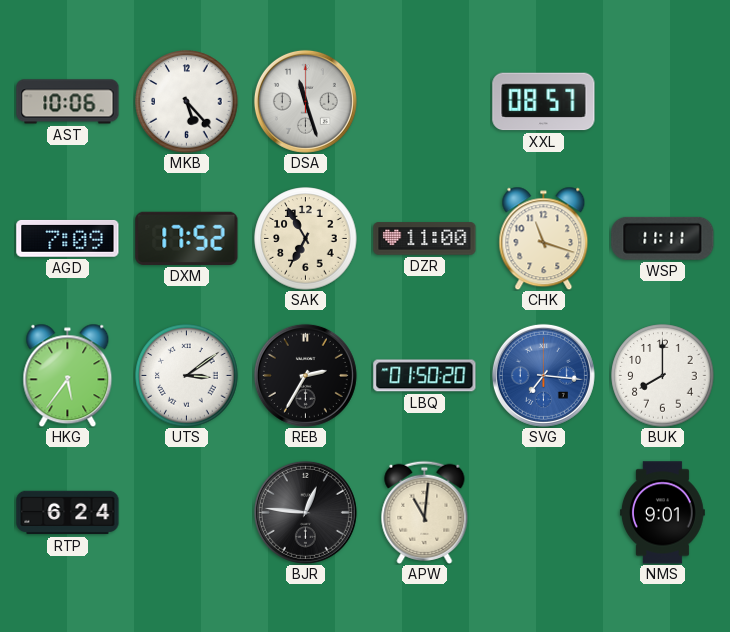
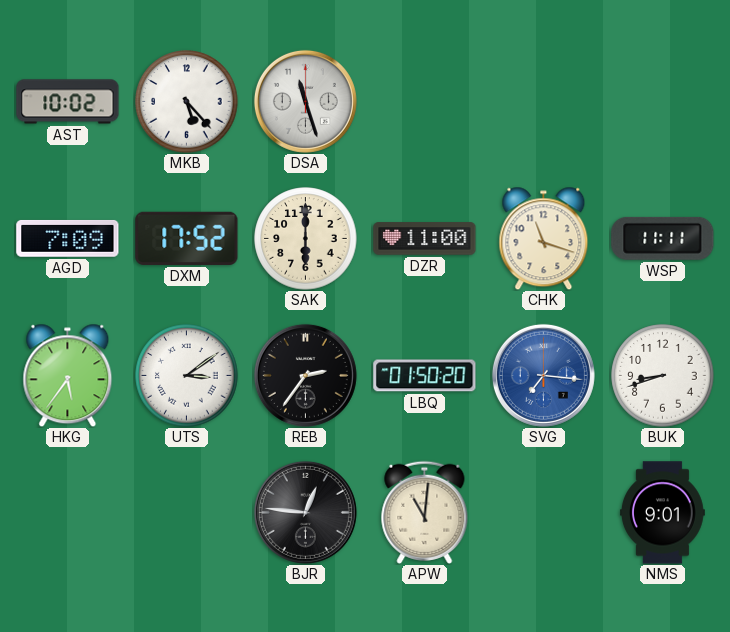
AST: 10:06 -> 10:02
XXL: 08:57 -> none
SAK: 6:55 -> 6:00
REB: 2:35 -> 2:36
BUK: 8:00 -> 8:42
RTP: 6:24 -> none
